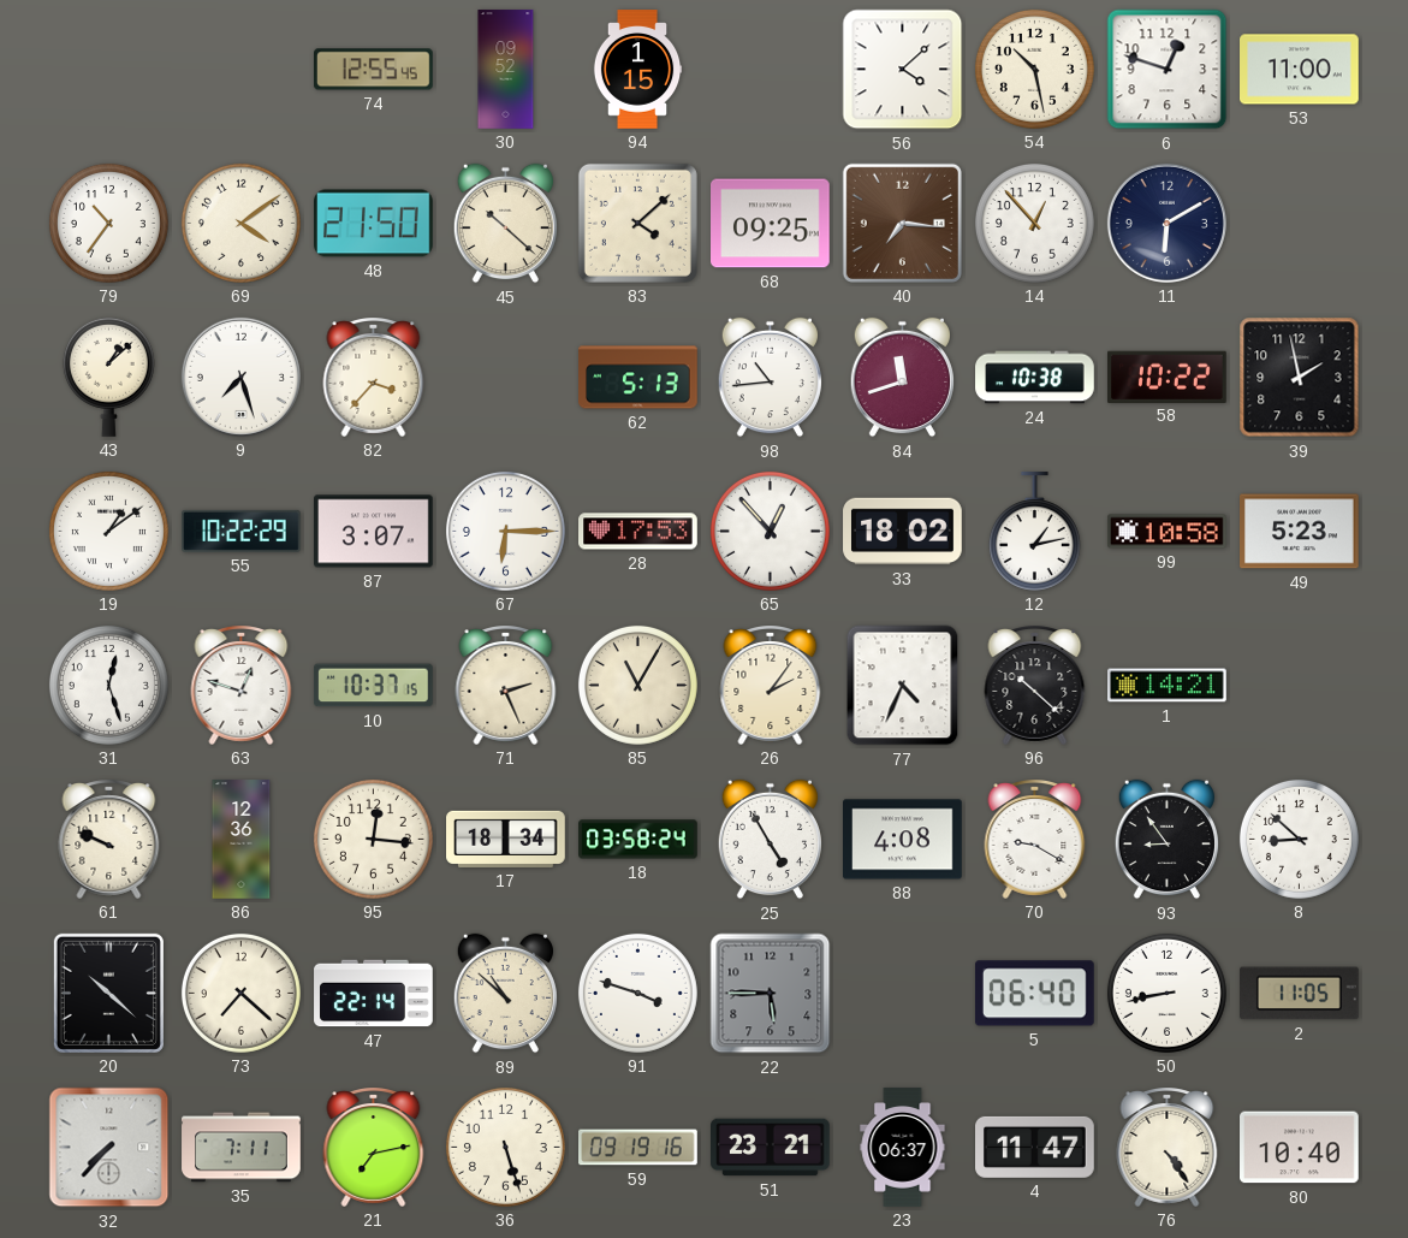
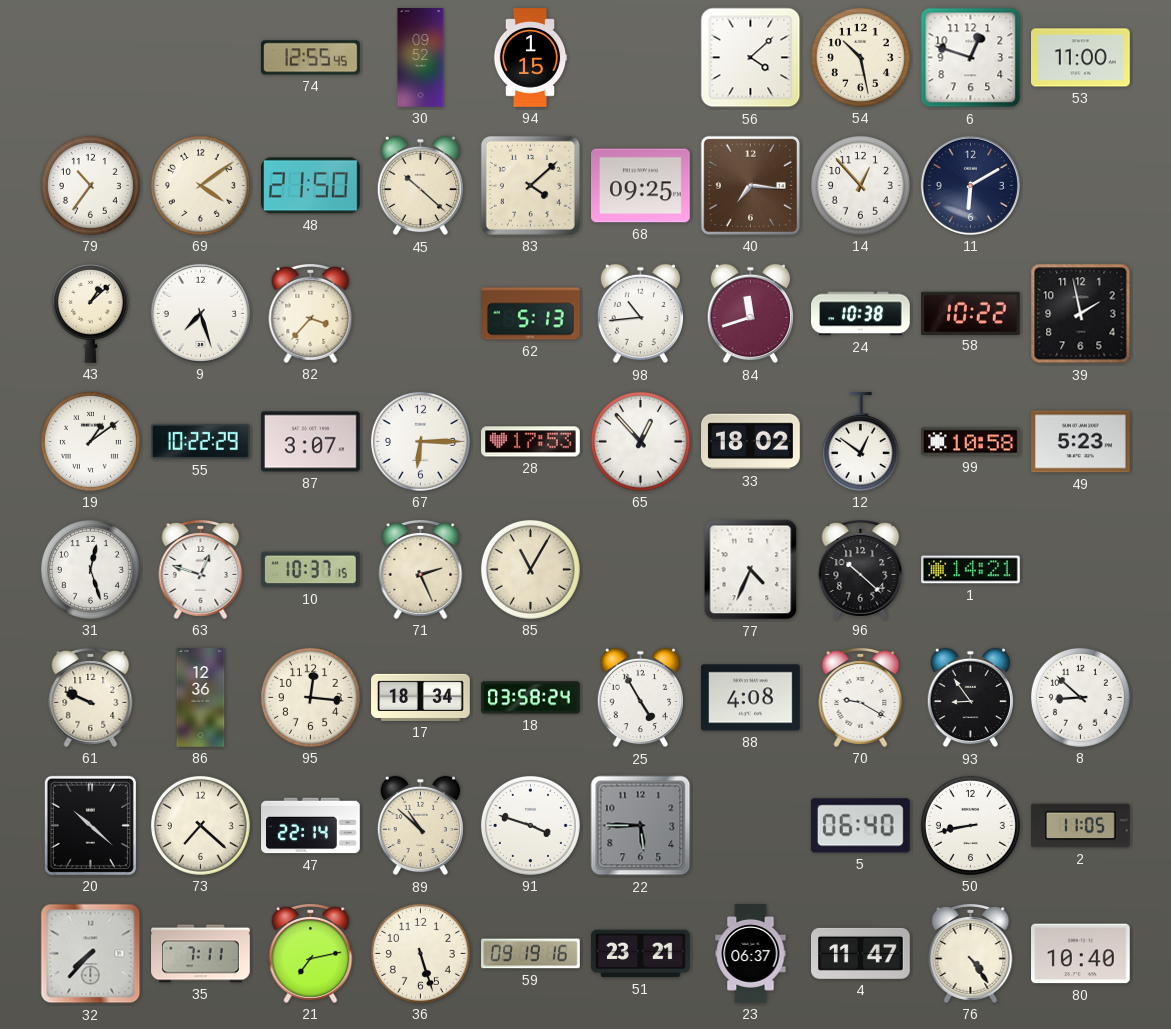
12: 1:13 -> 12:51
26: 2:06 -> none
